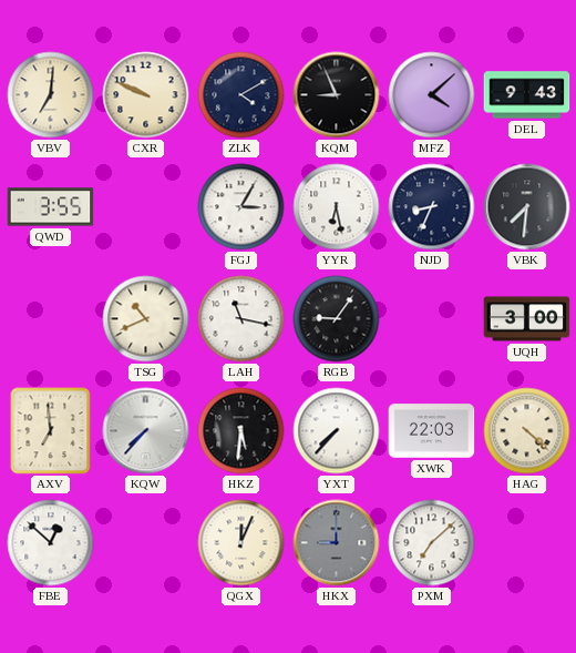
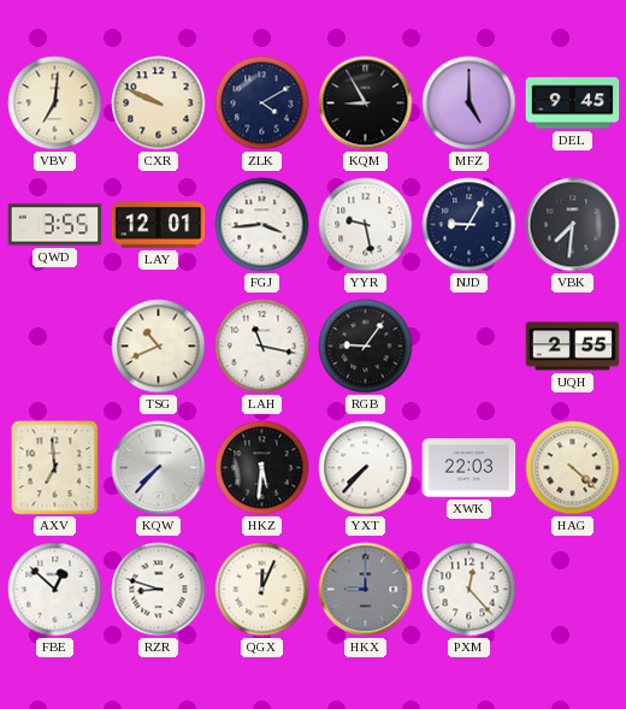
KQM: 8:56 -> 8:55
MFZ: 4:08 -> 5:00
DEL: 9:43 -> 9:45
LAY: none -> 12:01
FGJ: 3:05 -> 3:44
YYR: 6:28 -> 9:28
NJD: 8:34 -> 9:05
UQH: 3:00 -> 2:55
RZR: none -> 8:48
PXM: 7:08 -> 12:23
